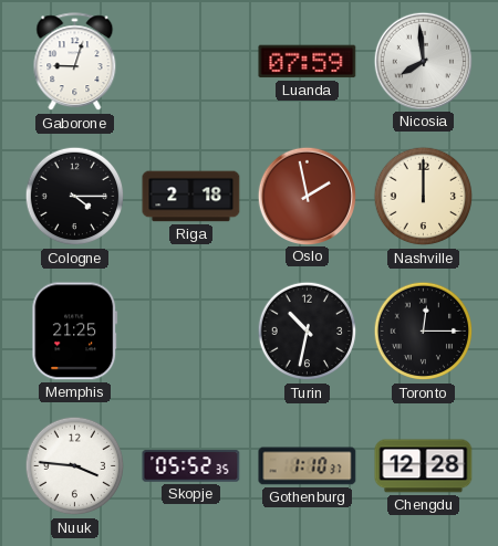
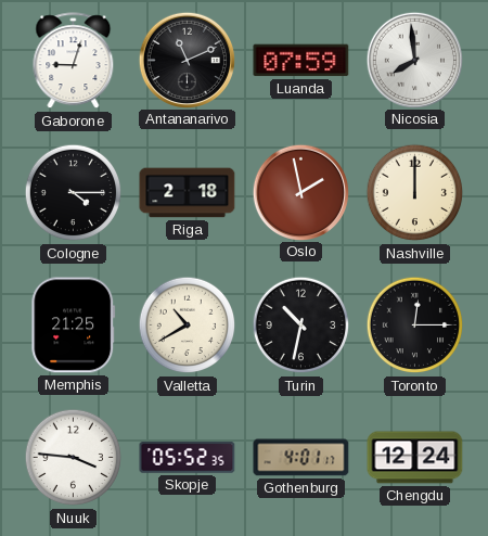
Antananarivo: none -> 11:11
Valletta: none -> 10:40
Gothenburg: 1:10 -> 4:01
Chengdu: 12:28 -> 12:24
